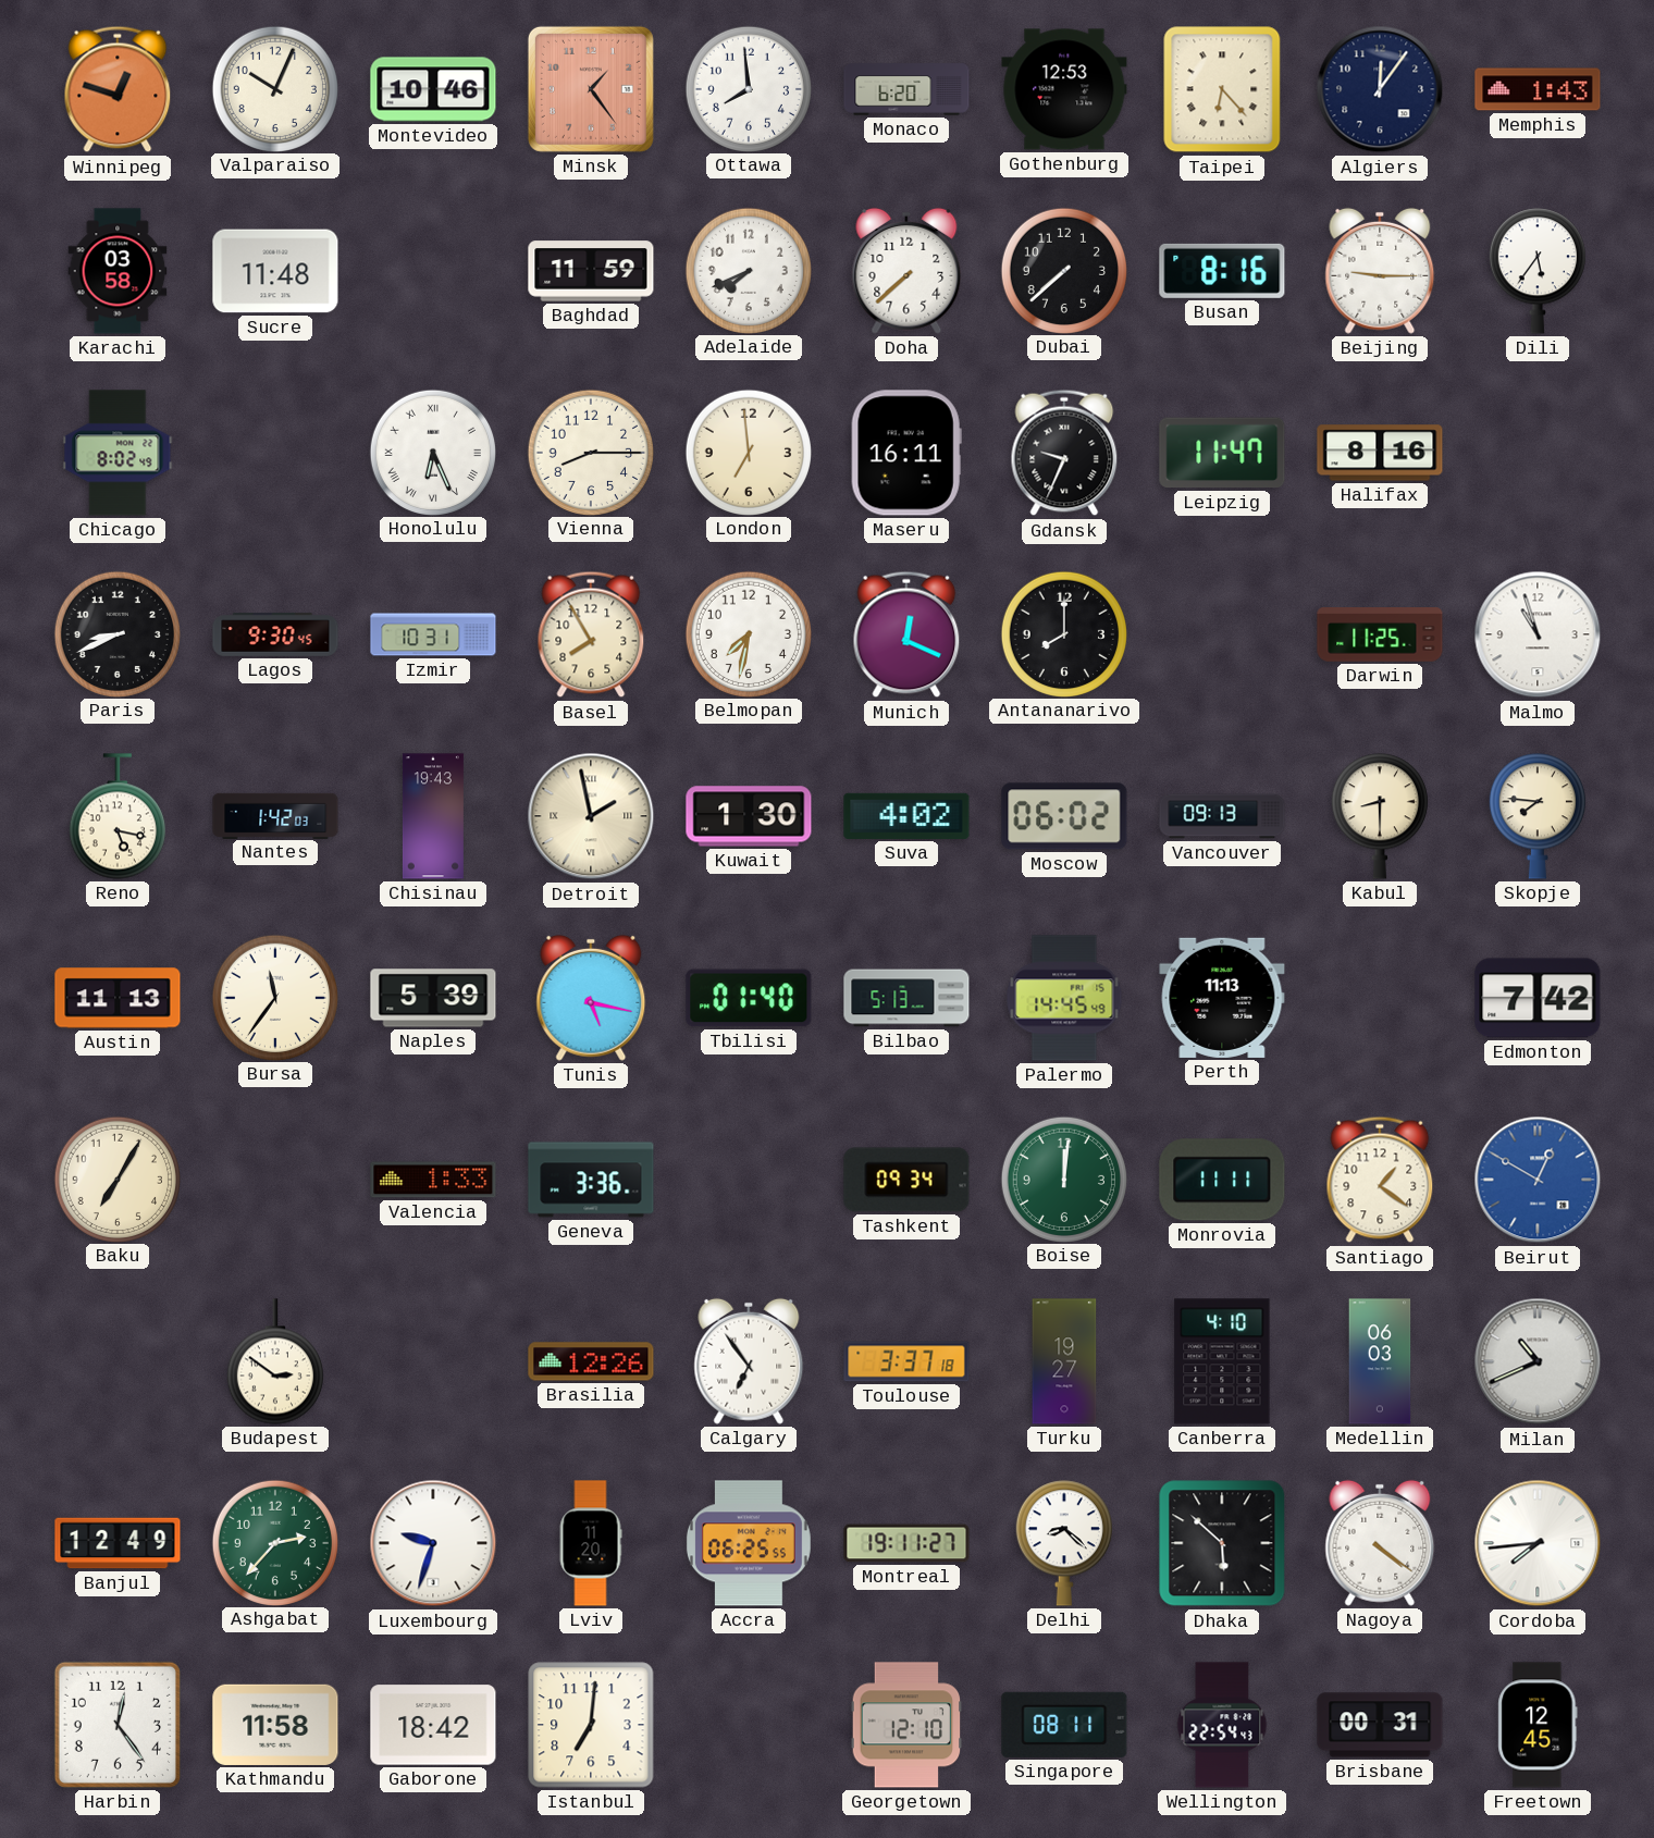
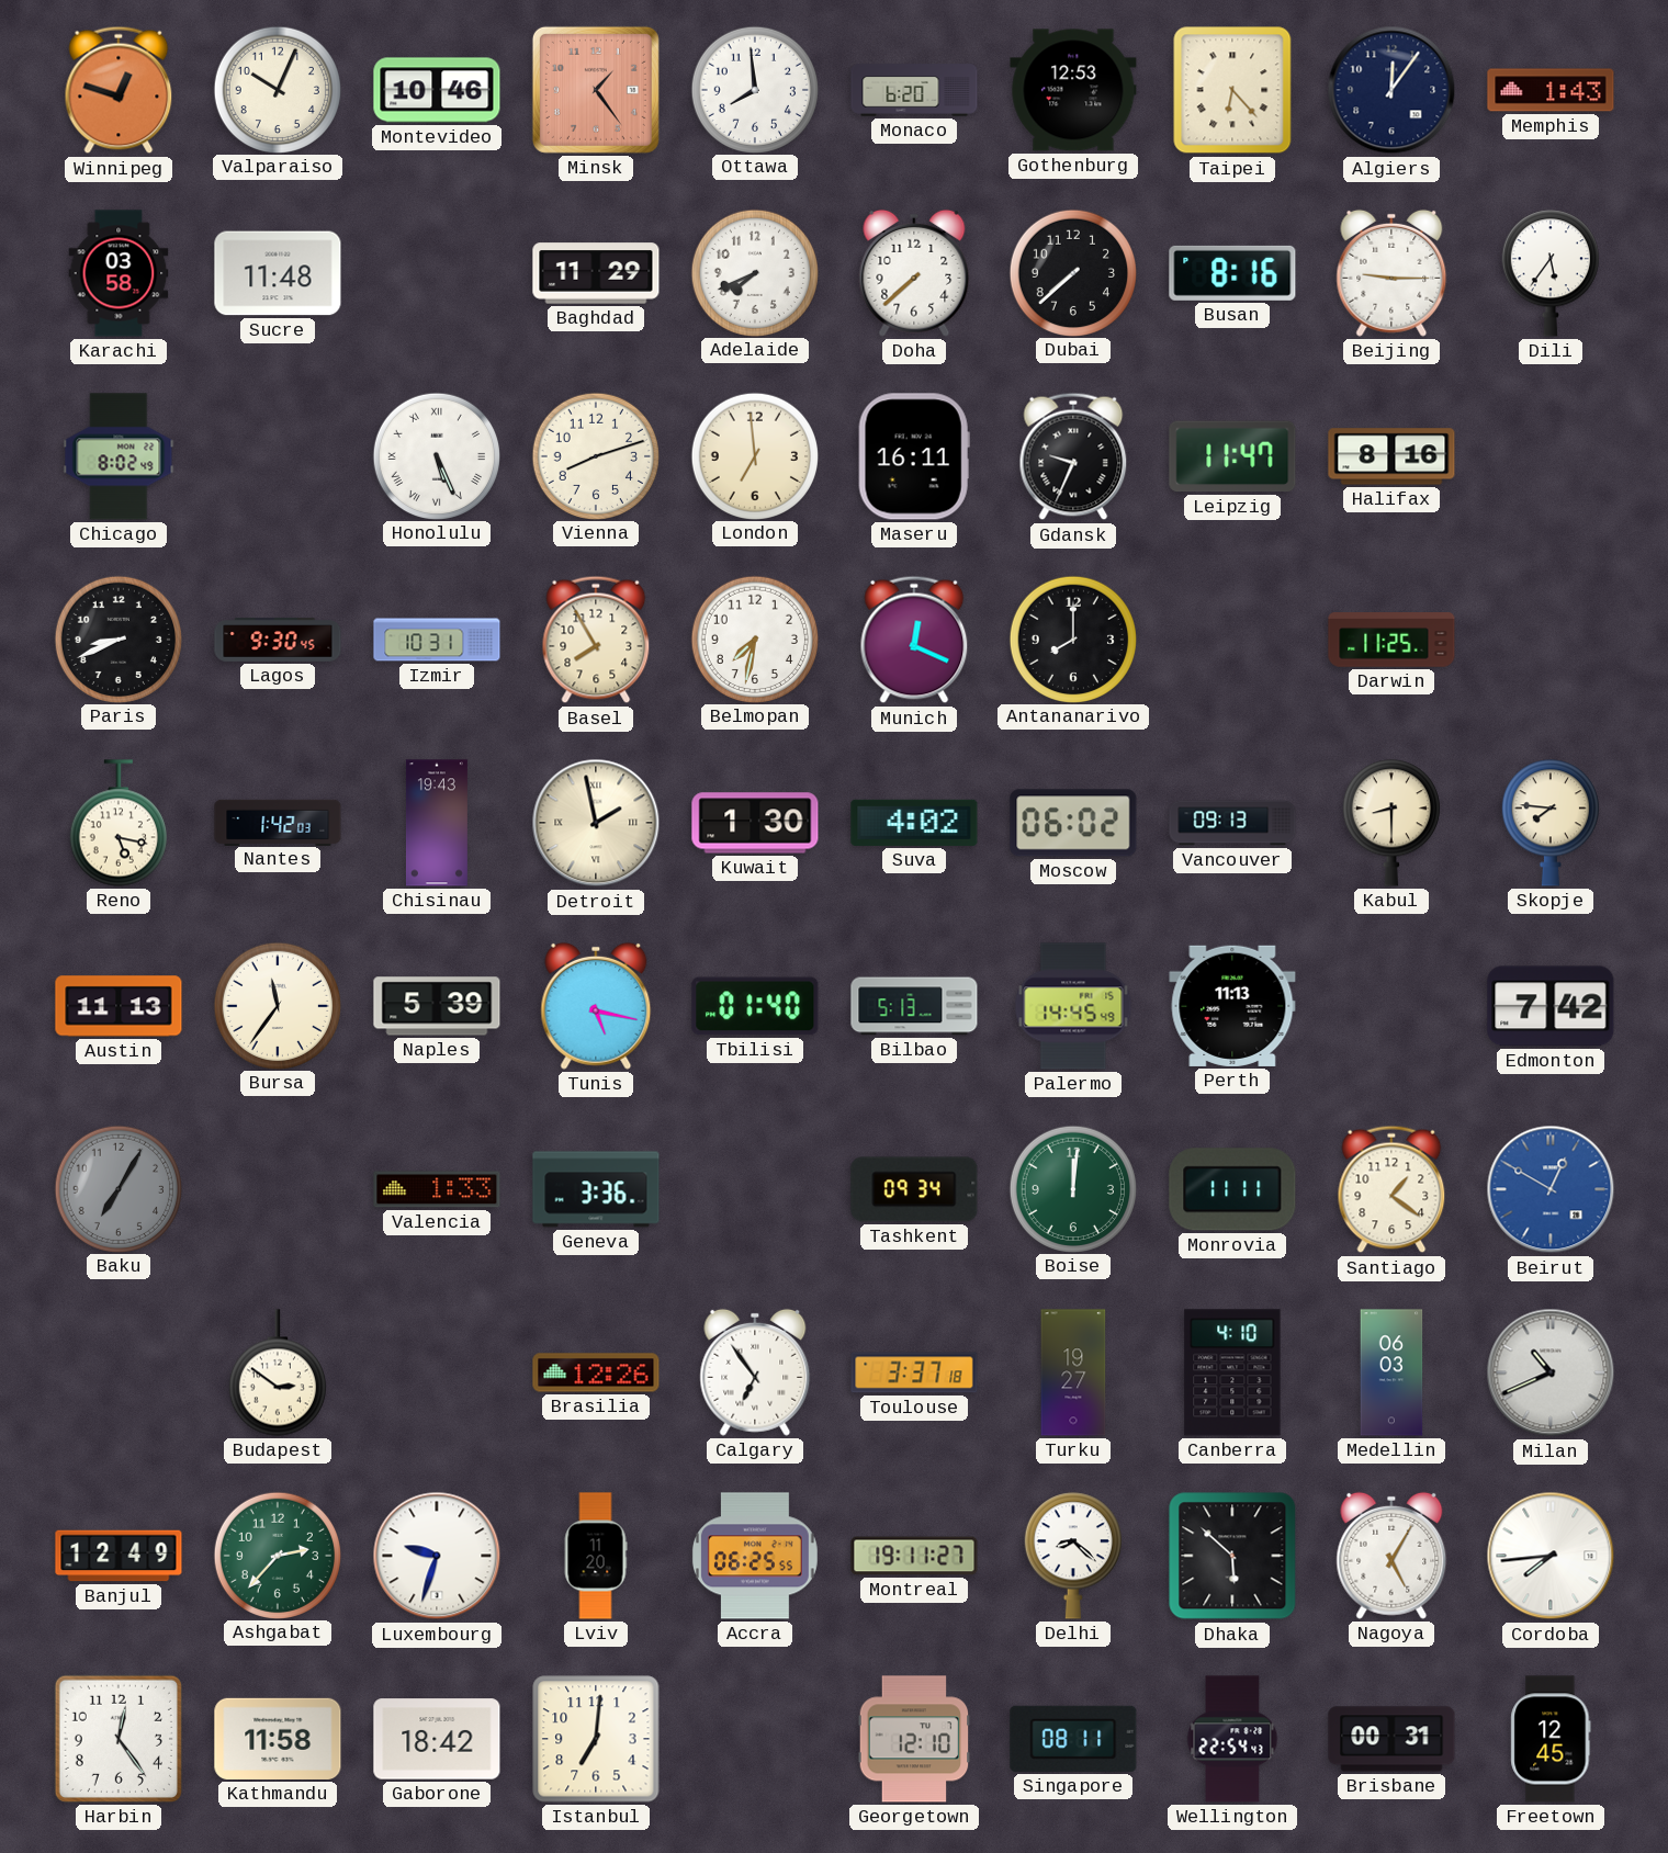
Baghdad: 11:59 -> 11:29
Honolulu: 6:26 -> 5:26
Vienna: 8:15 -> 8:12
Malmo: 10:57 -> none
Baku dial: cream -> grey
Nagoya: 4:21 -> 5:05
